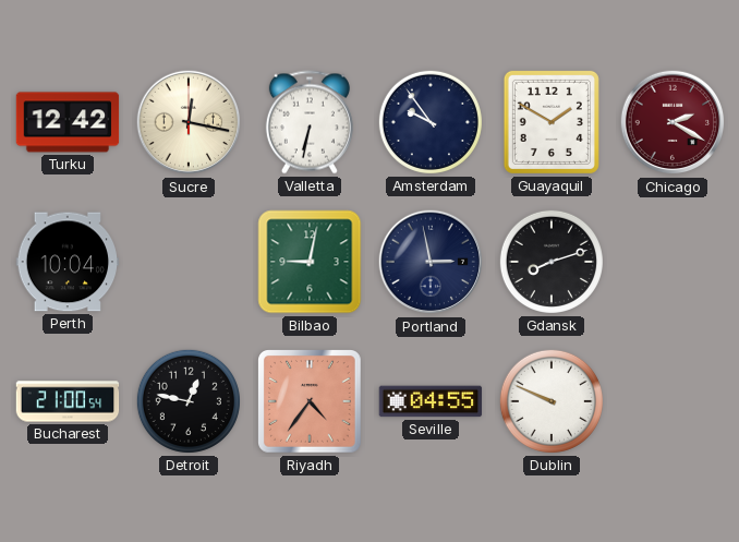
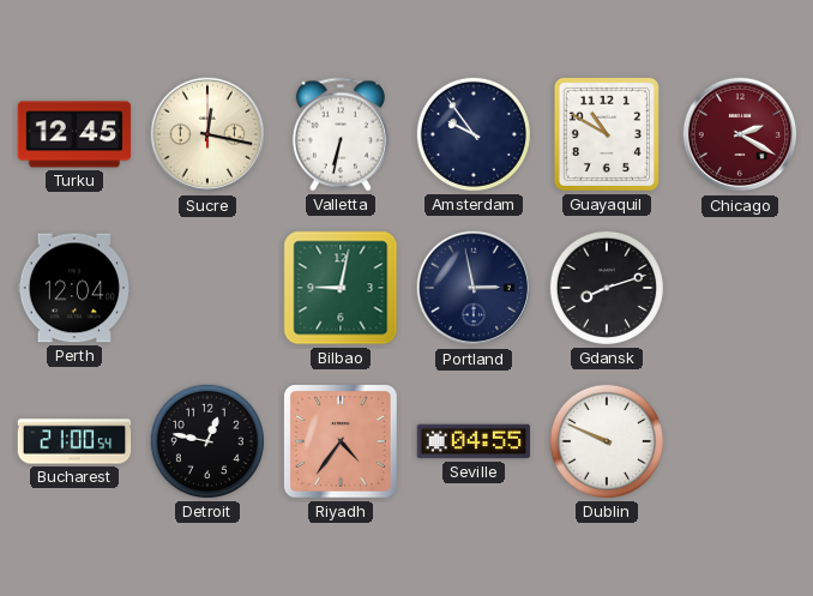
Turku: 12:42 -> 12:45
Guayaquil: 1:50 -> 10:50
Perth: 10:04 -> 12:04
